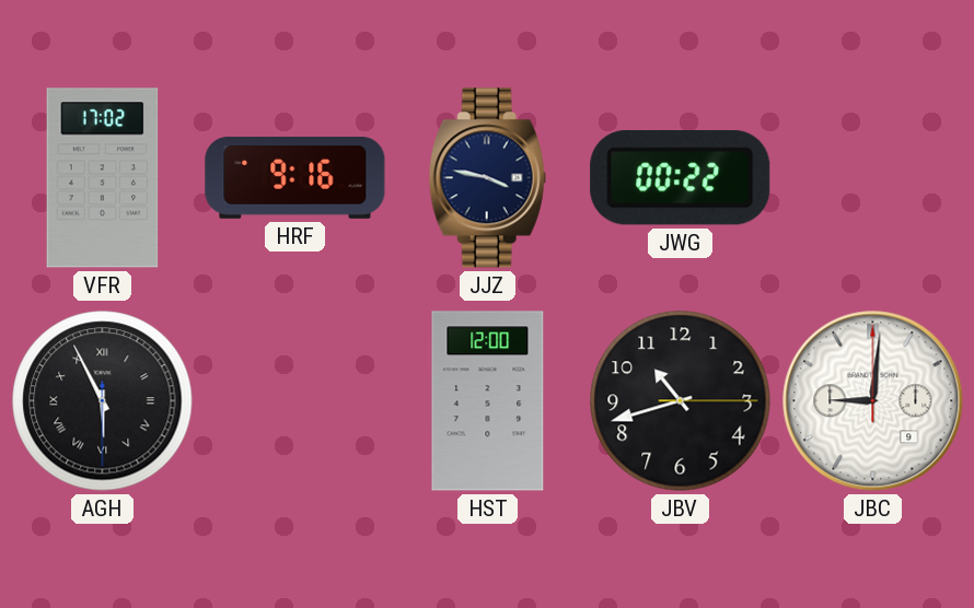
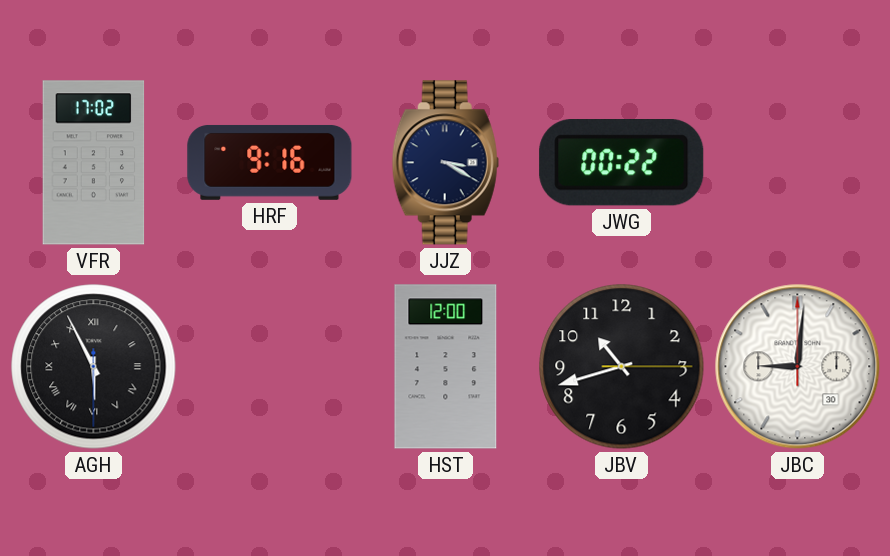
JJZ: 3:47 -> 3:20
JBC date: 9 -> 30
